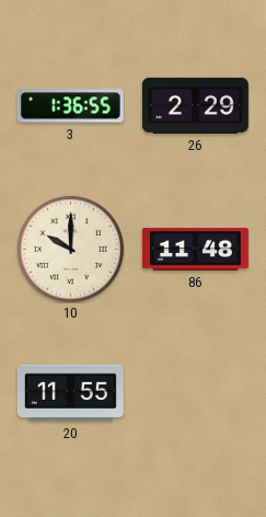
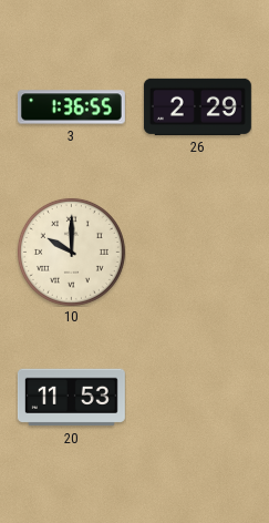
86: 11:48 -> none
20: 11:55 -> 11:53
